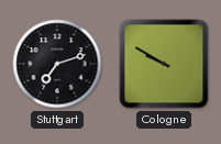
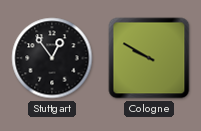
Stuttgart: 7:12 -> 12:54
